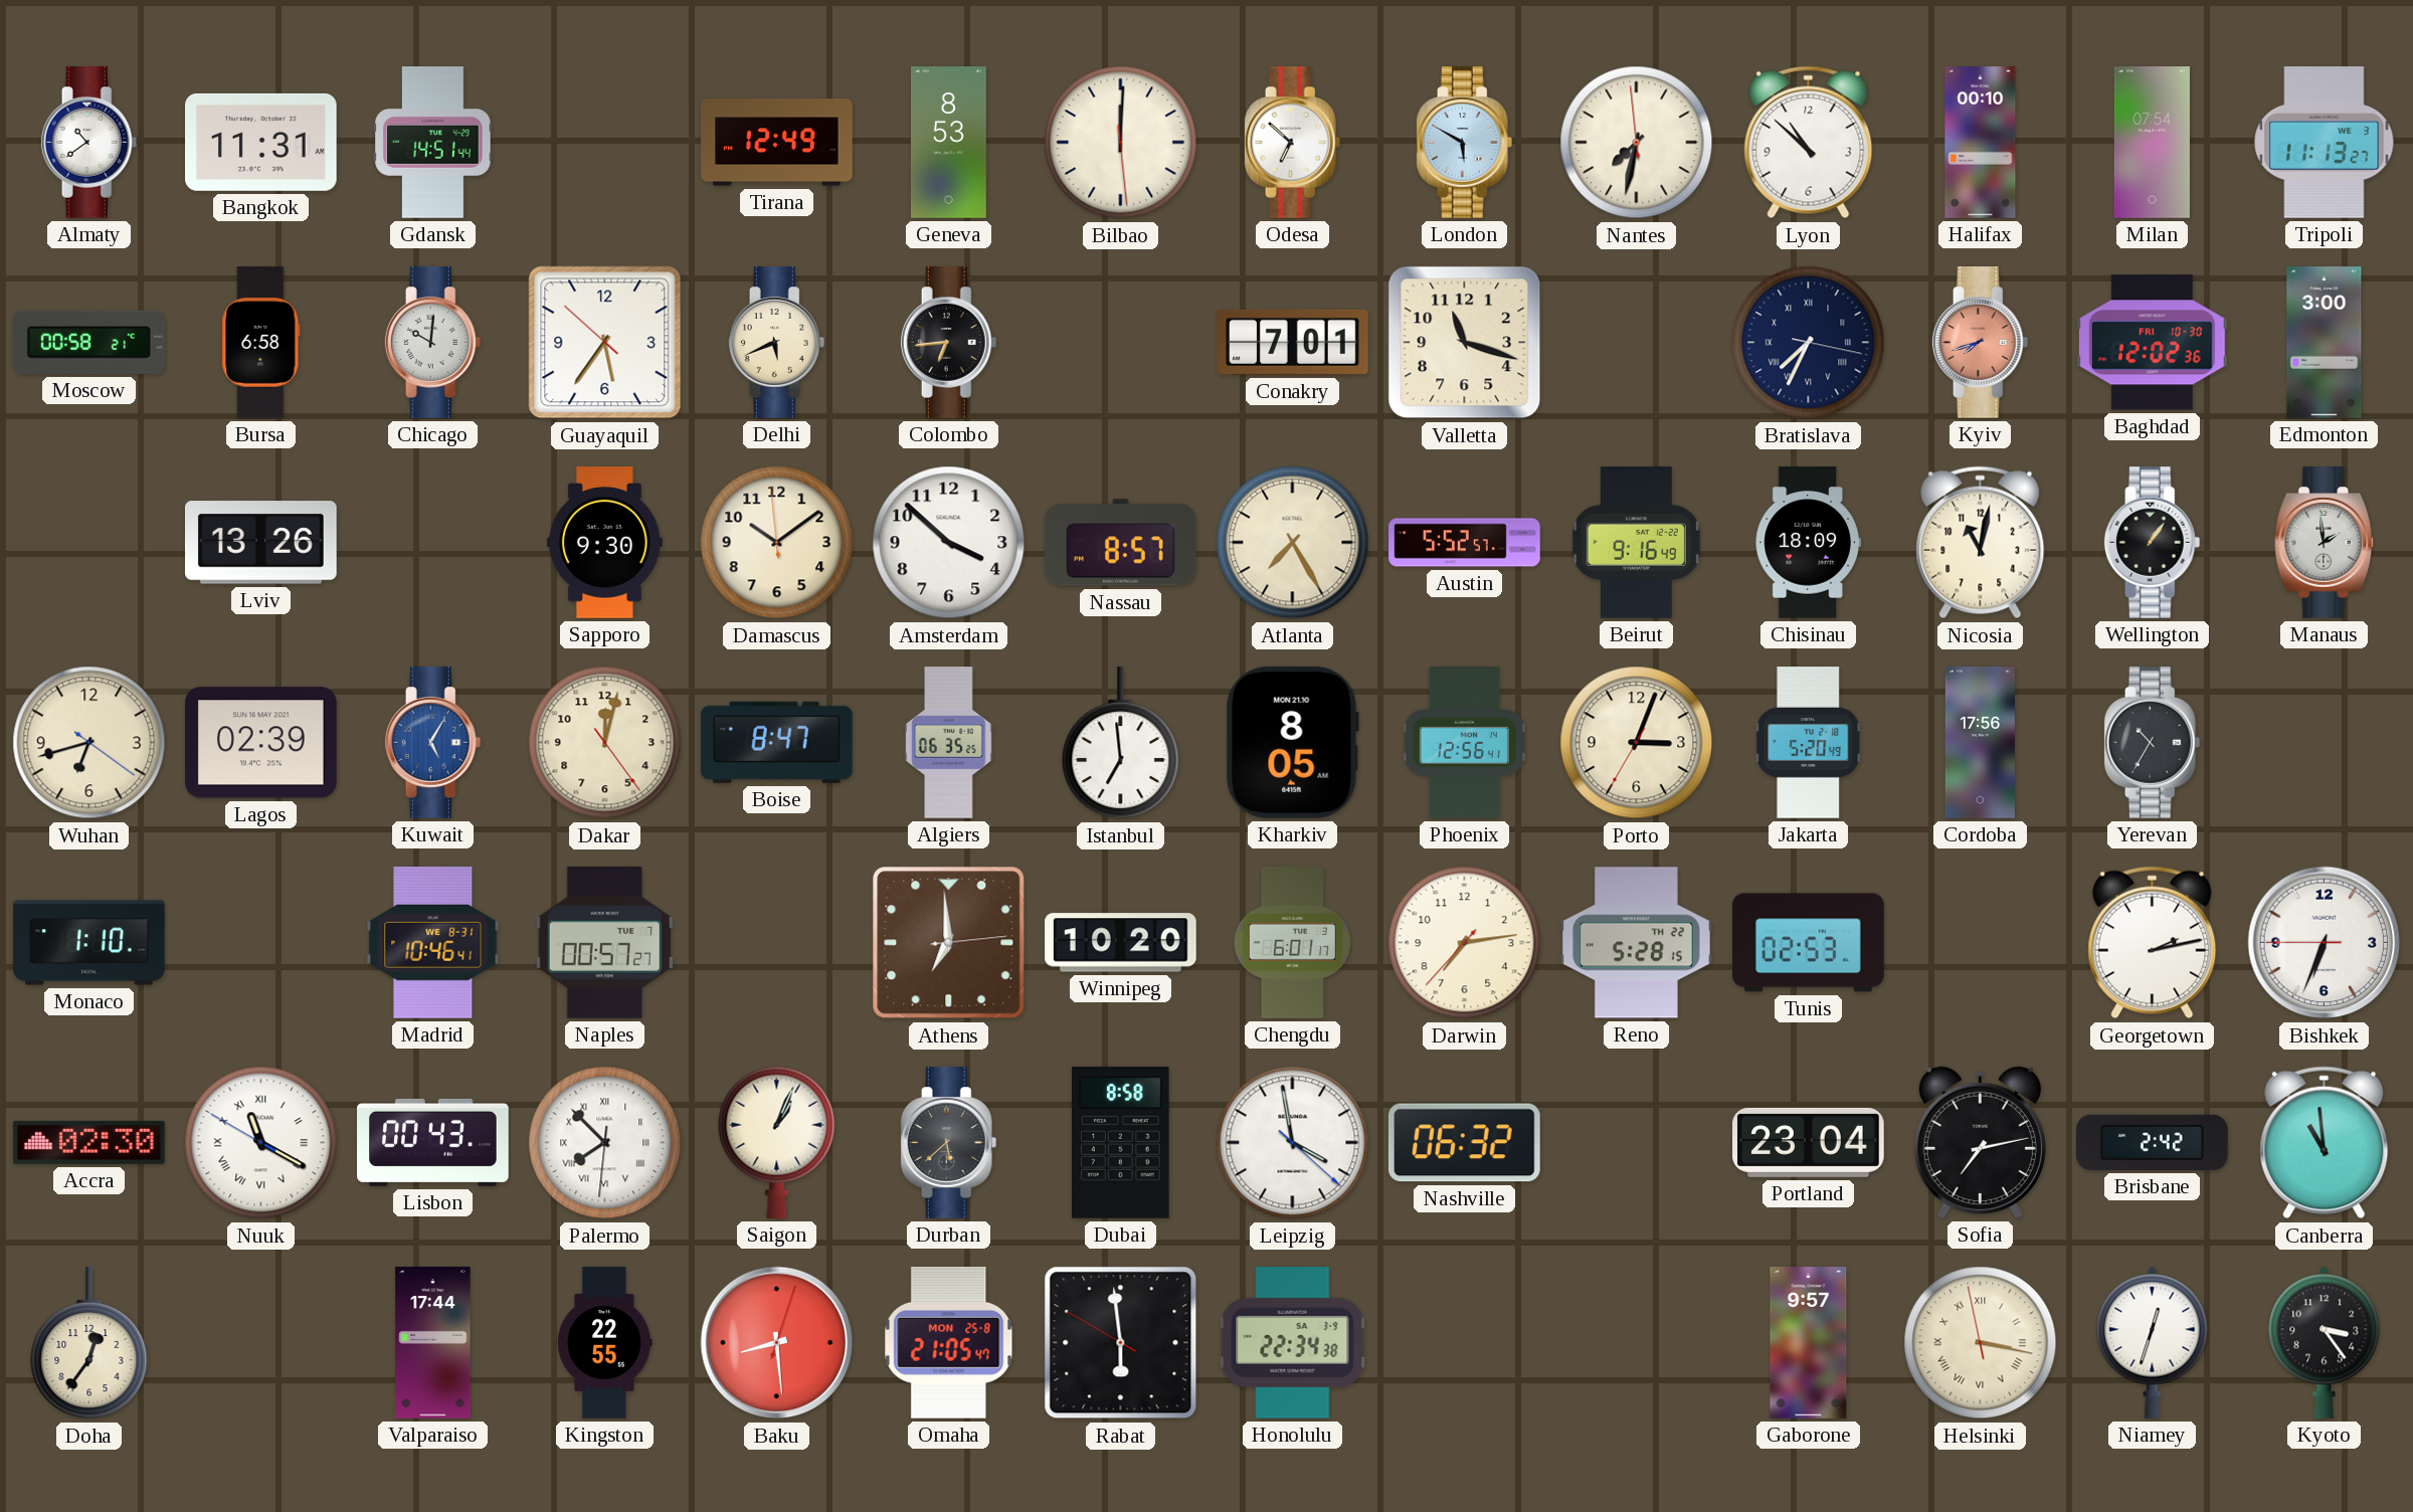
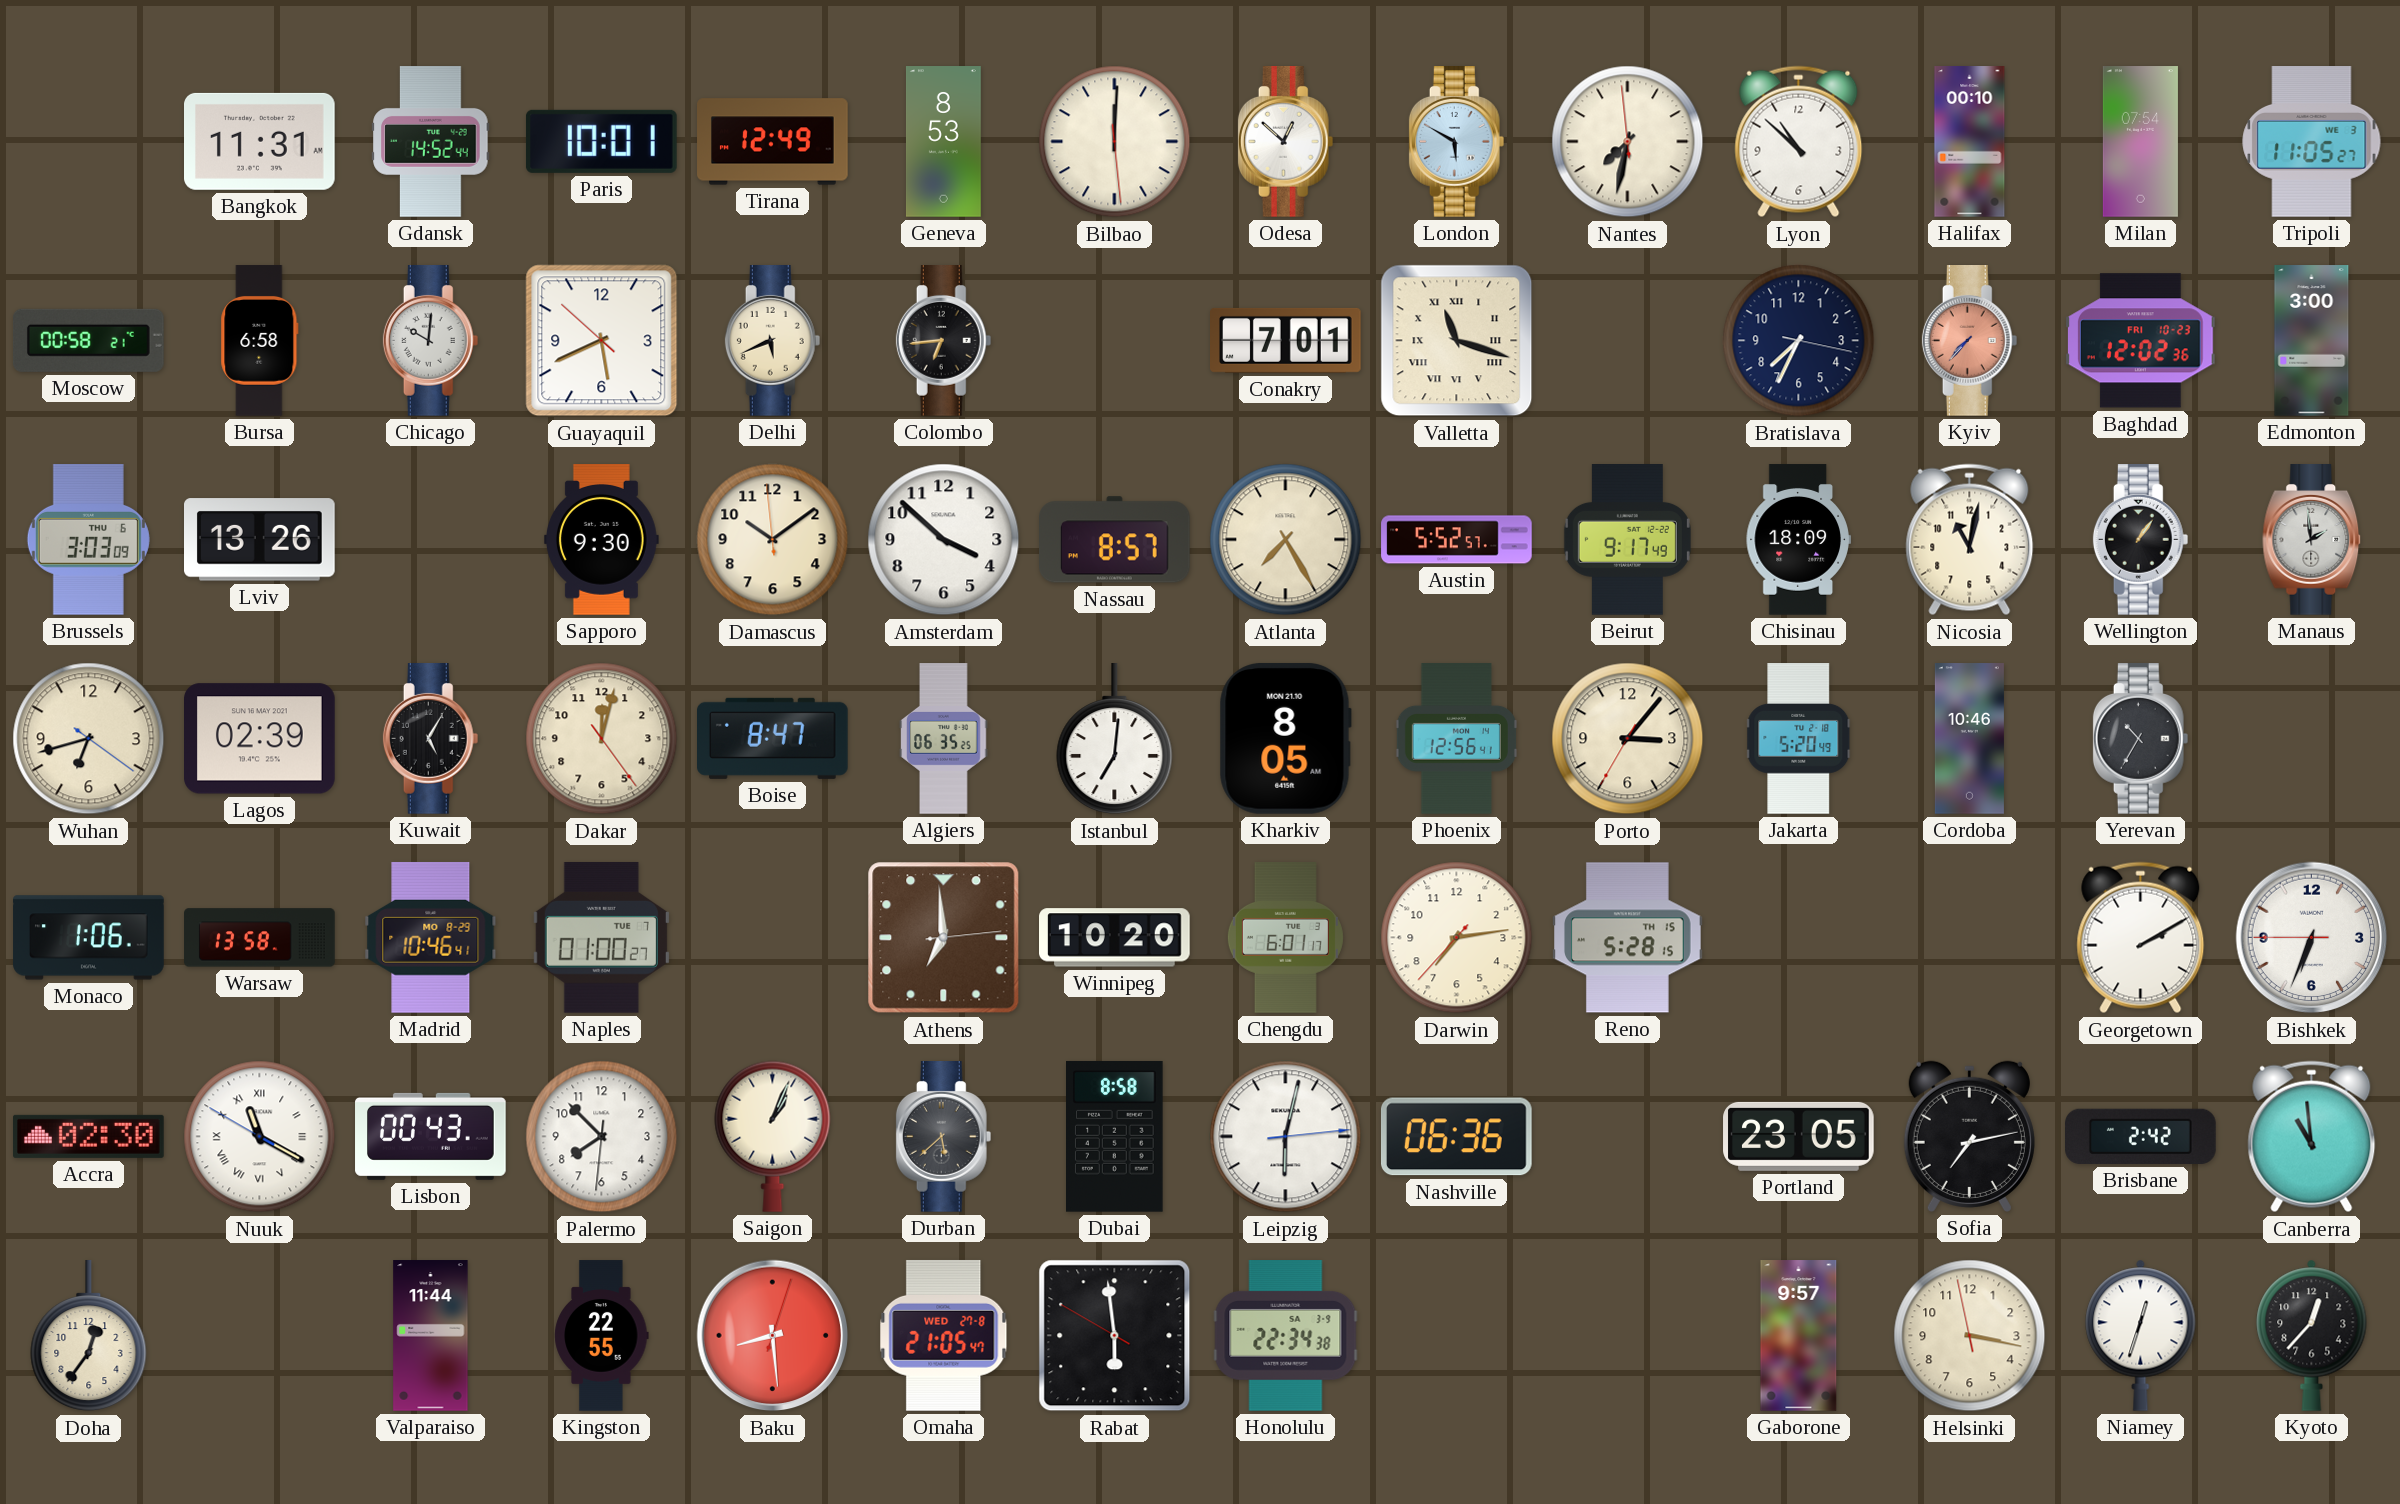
Almaty: 10:39 -> none
Gdansk: 14:51 -> 14:52
Paris: none -> 10:01
Odesa: 6:52 -> 12:52
Tripoli: 11:13 -> 11:05
Guayaquil: 5:35 -> 5:40
Valletta numerals: Arabic -> Roman
Bratislava numerals: Roman -> Arabic
Kyiv: 7:42 -> 7:37
Baghdad date: FRI 10-30 -> FRI 10-23
Brussels: none -> 3:03
Beirut: 9:16 -> 9:17
Kuwait dial: blue -> black
Istanbul: 6:59 -> 7:01
Porto: 3:03 -> 3:06
Cordoba: 17:56 -> 10:46
Monaco: 1:10 -> 1:06
Warsaw: none -> 13:58
Madrid date: WE 8-31 -> MO 8-29
Naples: 00:57 -> 01:00
Reno date: TH 22 -> TH 15
Tunis: 02:53 -> none
Georgetown: 2:13 -> 2:10
Palermo numerals: Roman -> Arabic
Leipzig: 3:58 -> 6:02
Nashville: 06:32 -> 06:36
Portland: 23:04 -> 23:05
Valparaiso: 17:44 -> 11:44
Omaha date: MON 25-8 -> WED 27-8
Helsinki numerals: Roman -> Arabic
Kyoto: 3:24 -> 12:37
